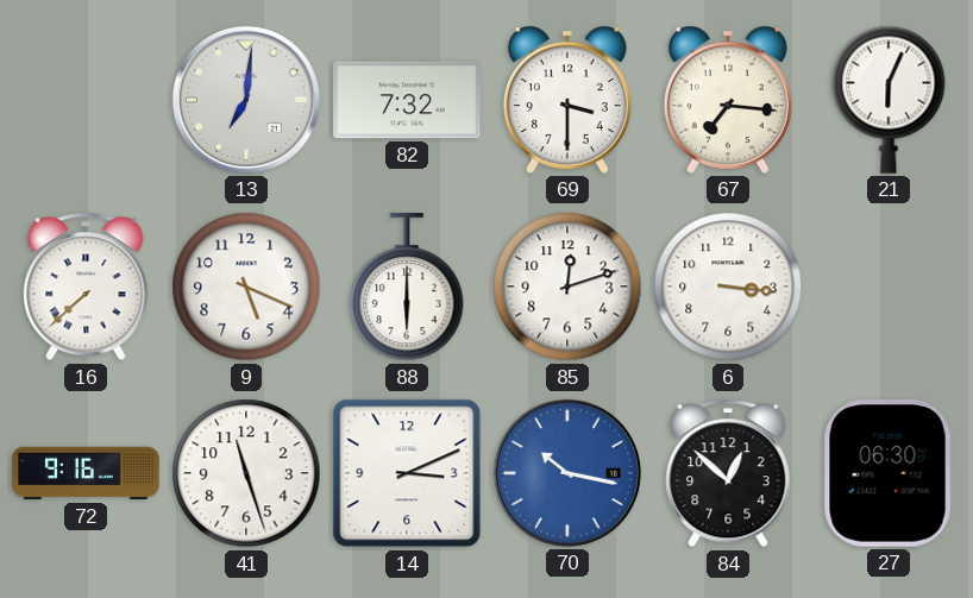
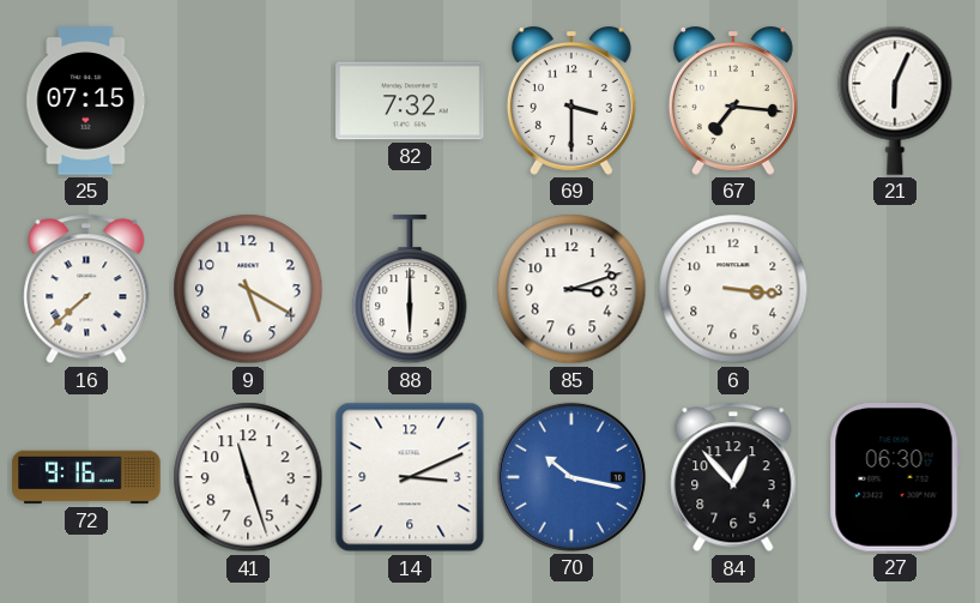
25: none -> 07:15
13: 7:01 -> none
9: 5:19 -> 5:20
85: 12:12 -> 3:12
84: 12:52 -> 12:53
